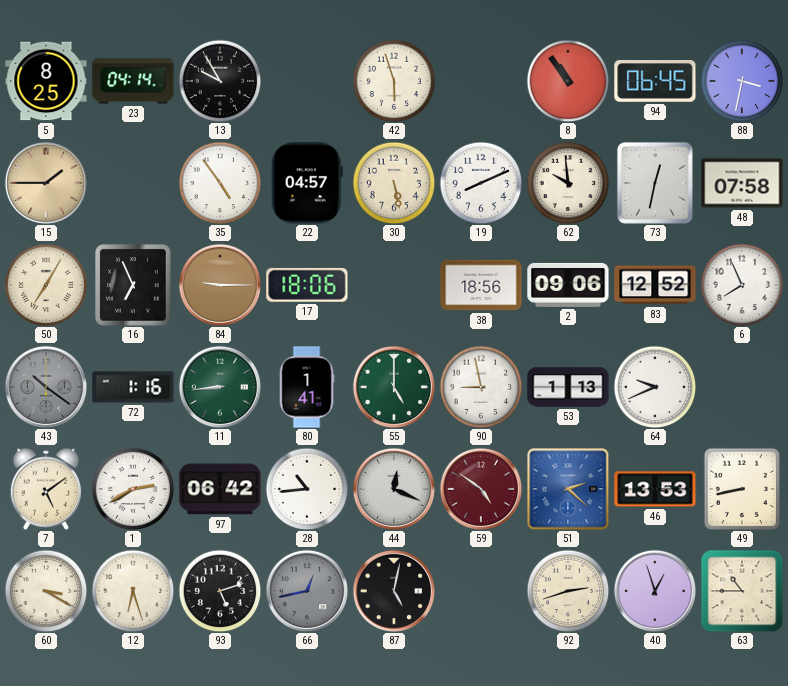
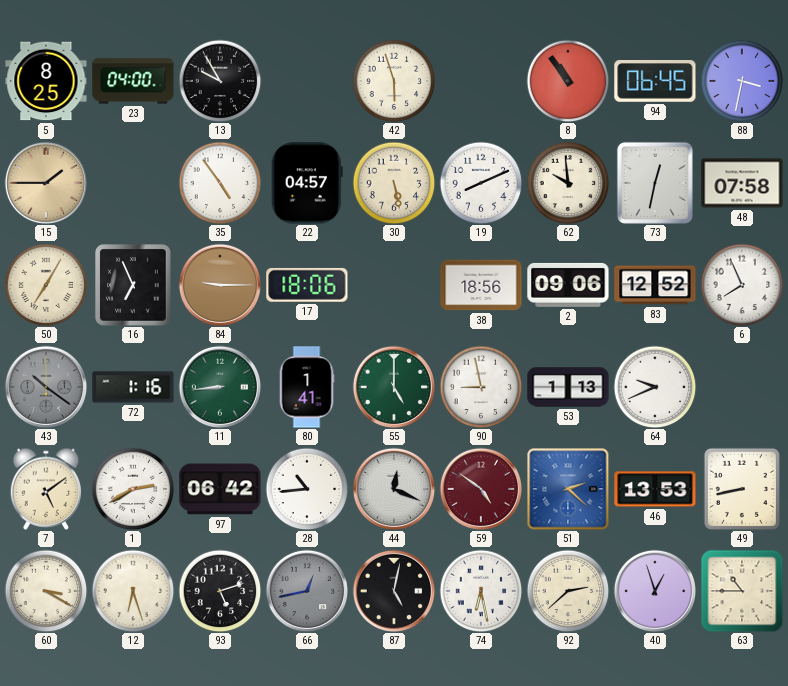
23: 04:14 -> 04:00
74: none -> 6:28
92: 2:42 -> 2:38
